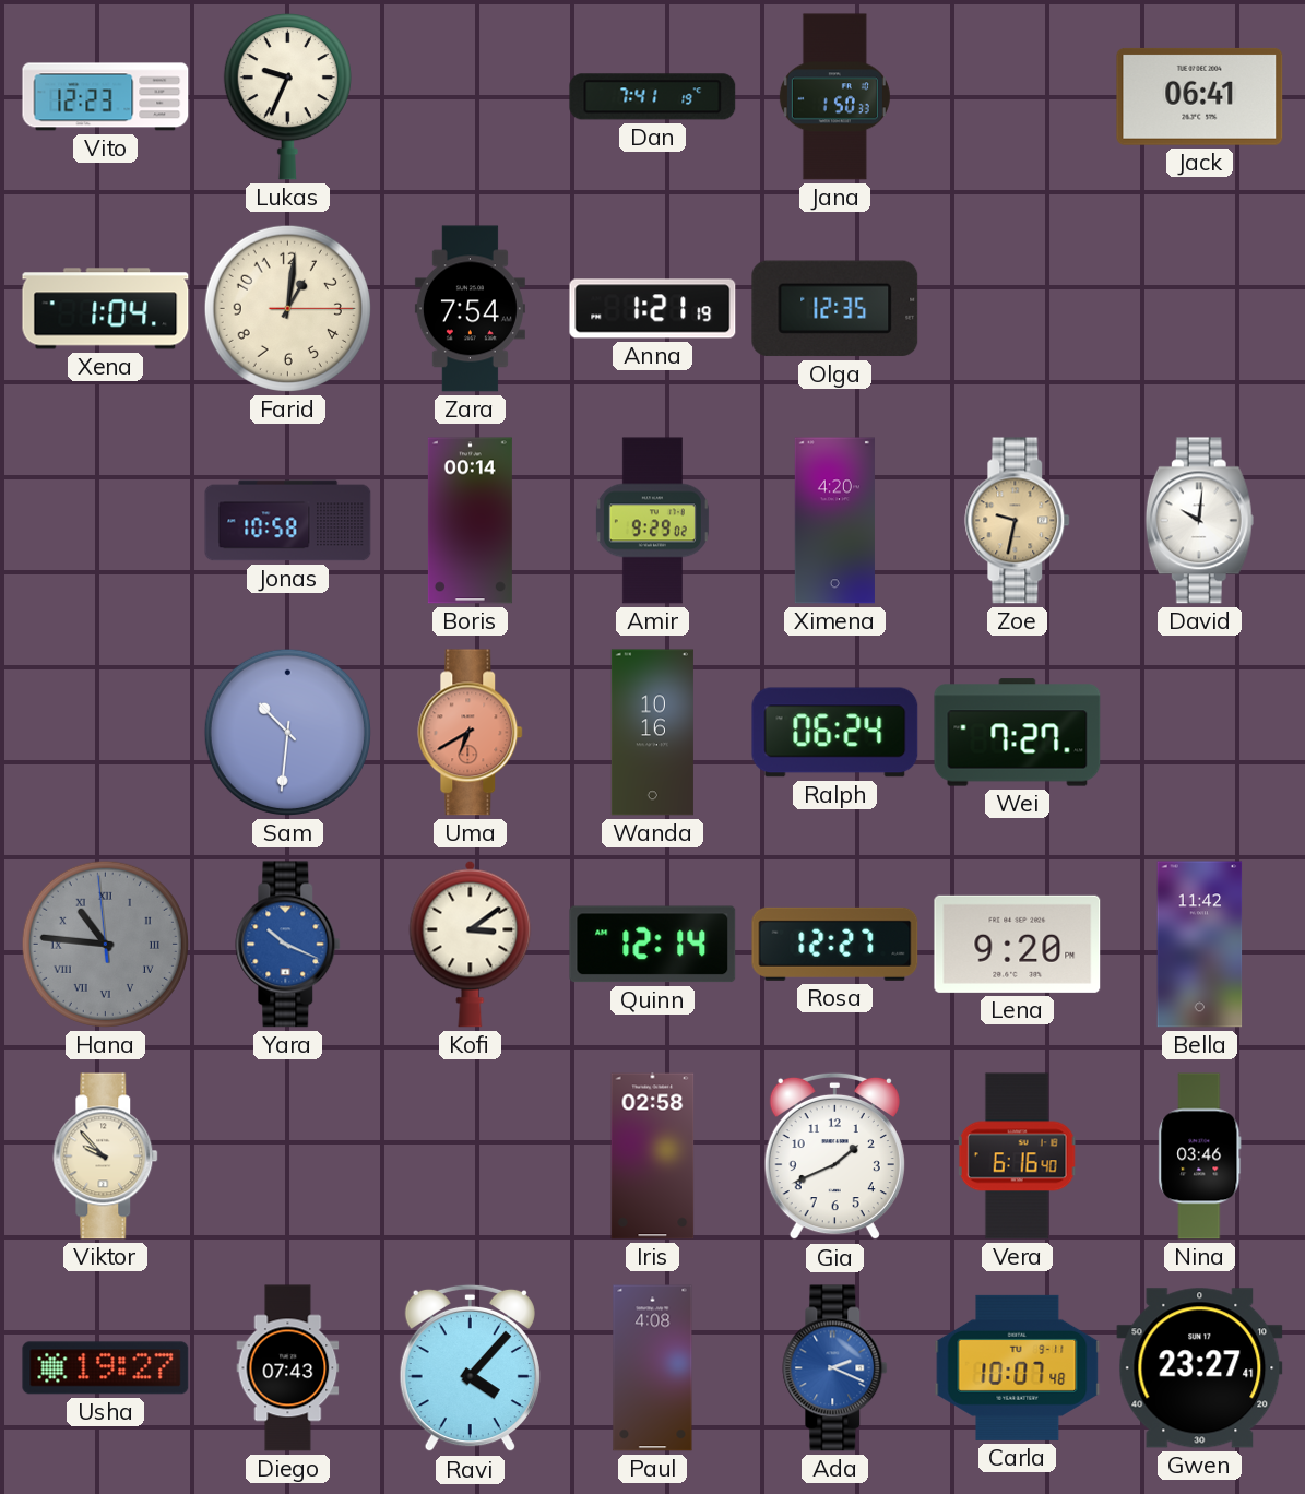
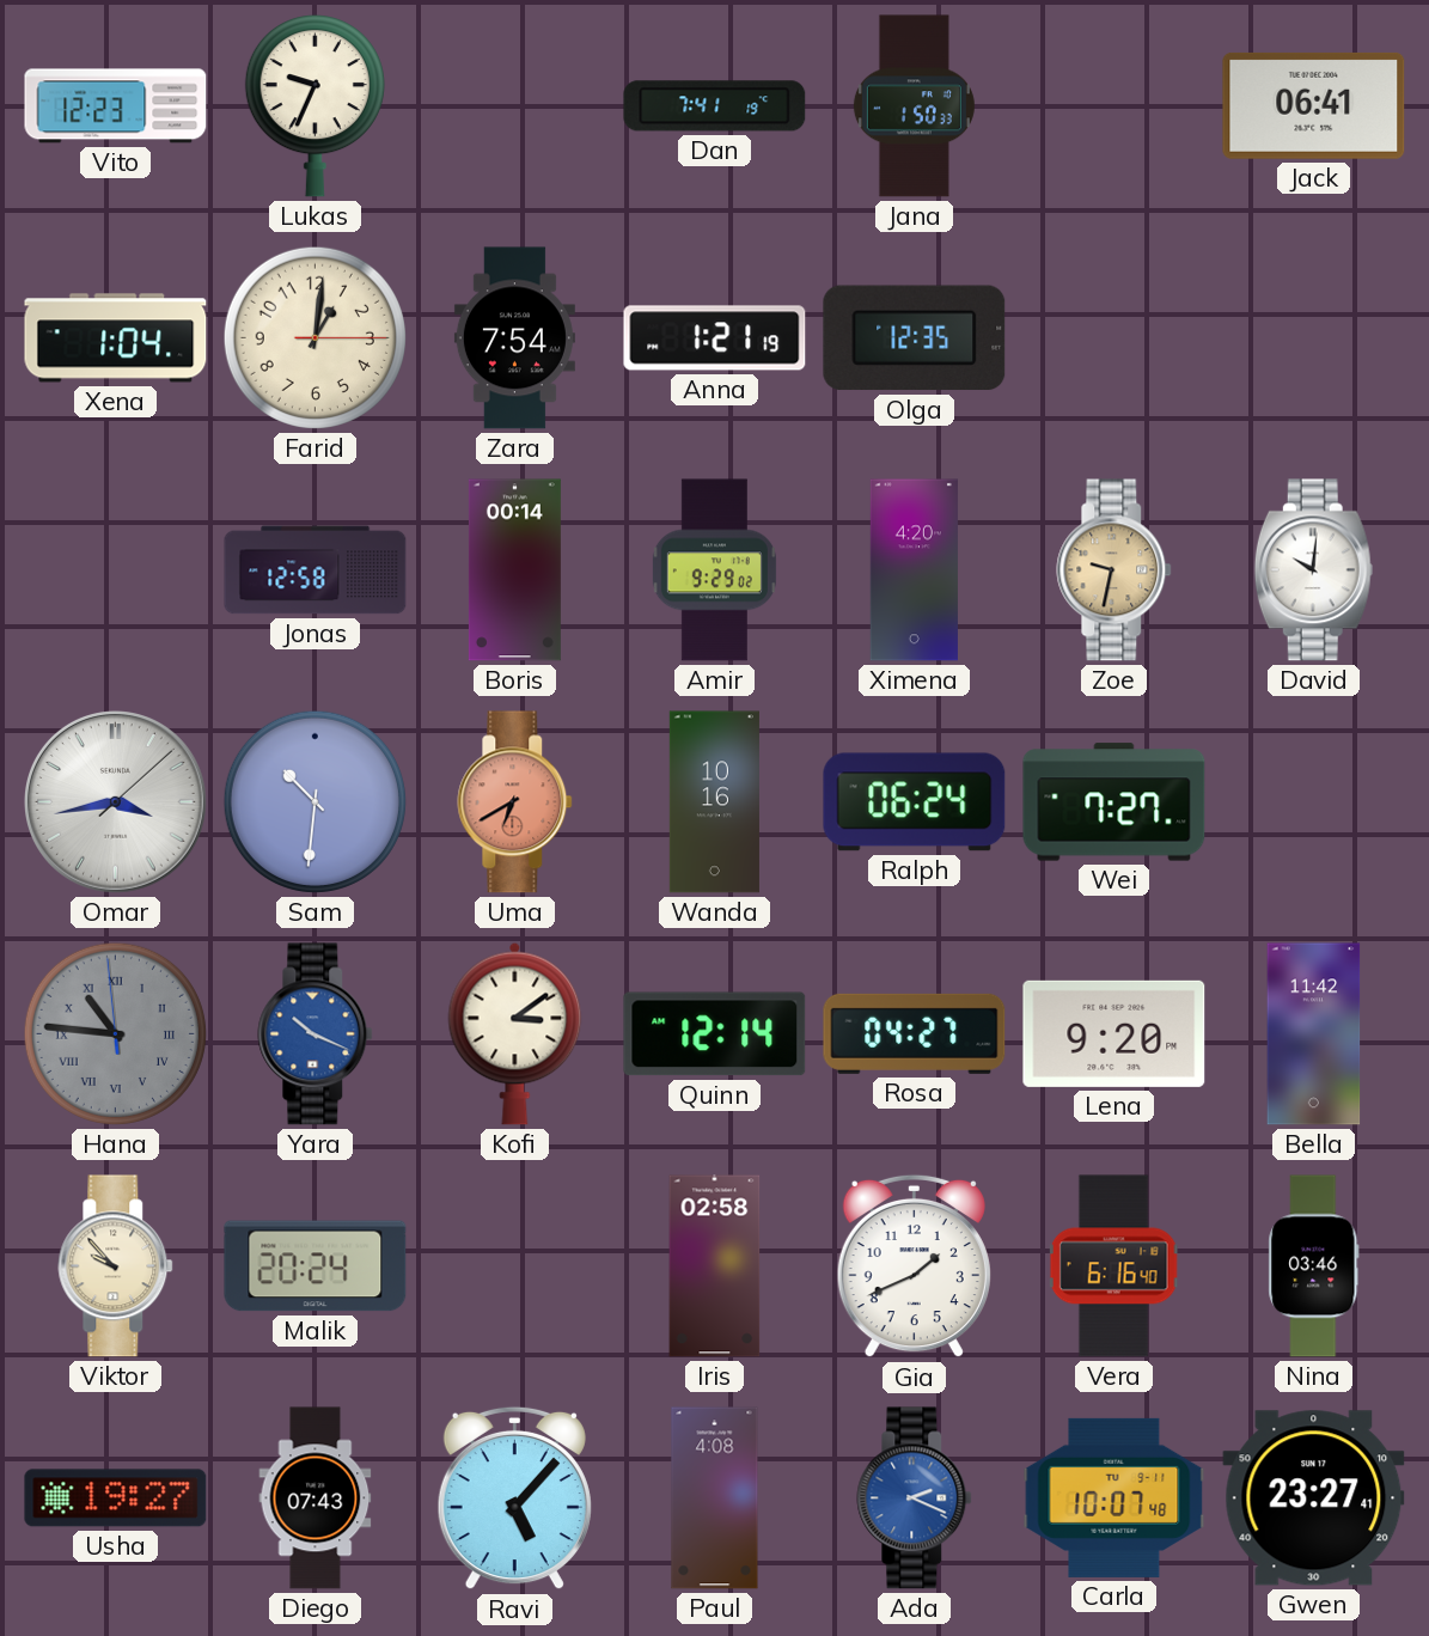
Jonas: 10:58 -> 12:58
Omar: none -> 3:43
Rosa: 12:27 -> 04:27
Malik: none -> 20:24
Ravi: 4:07 -> 5:07
